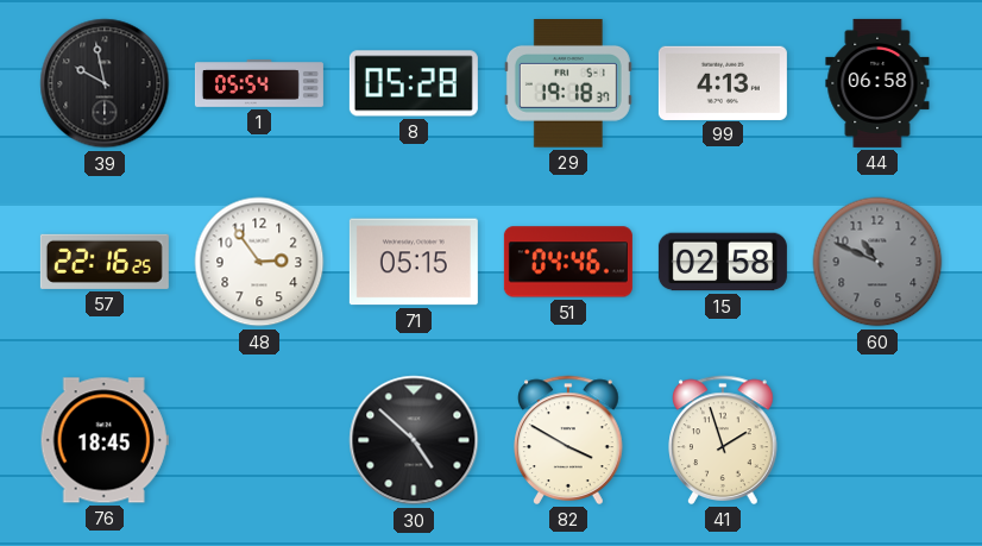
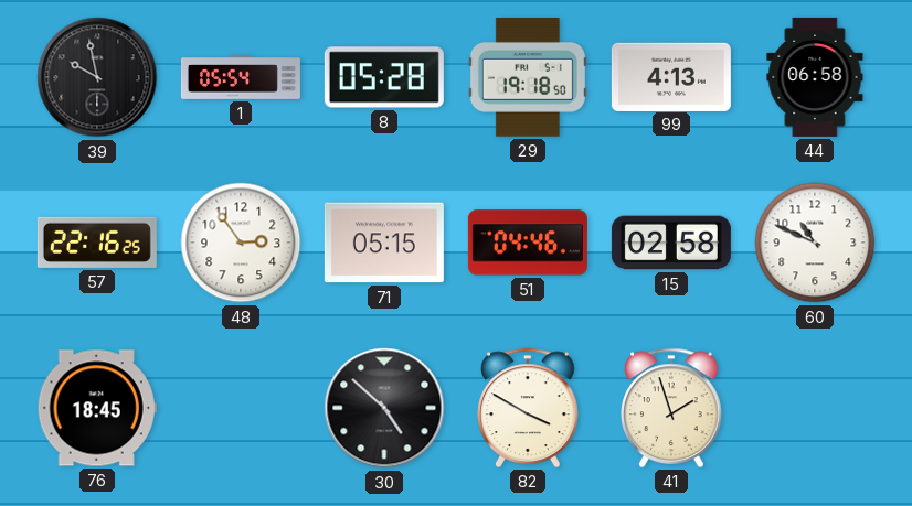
29: 19:18:37 -> 19:18:50
60 dial: grey -> white
